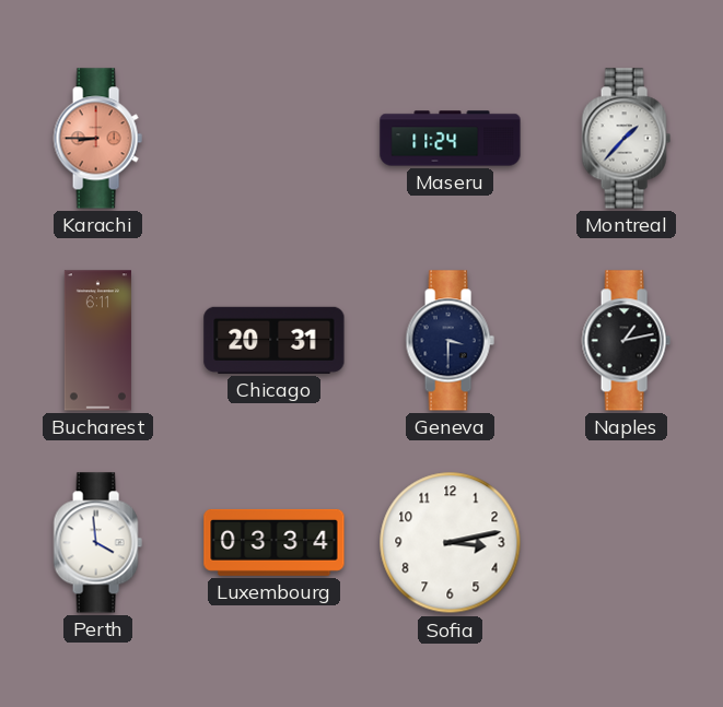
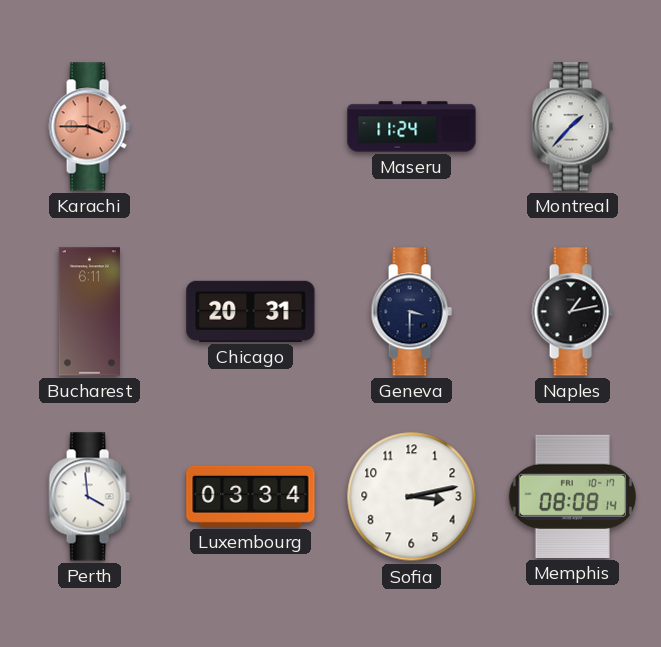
Karachi: 8:45 -> 3:45
Memphis: none -> 08:08
